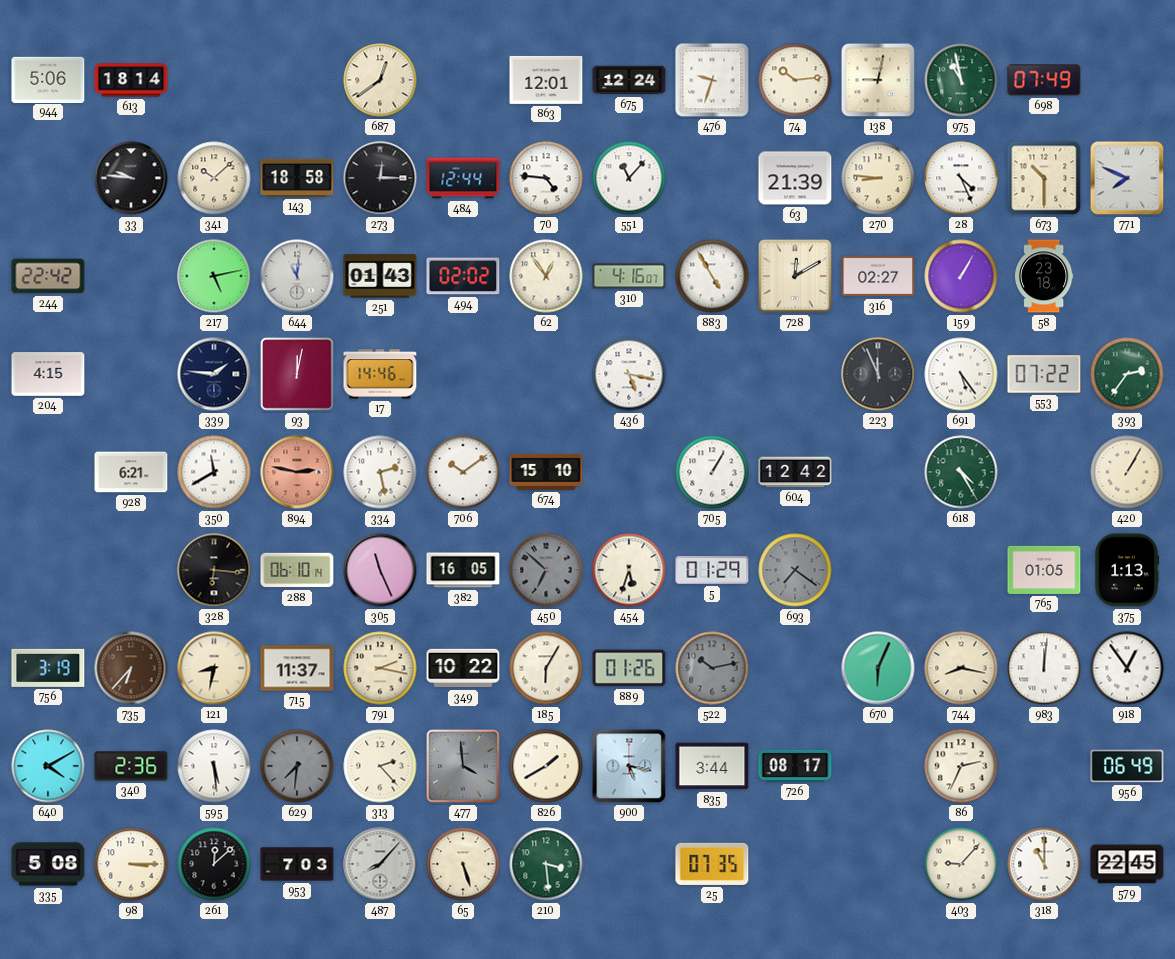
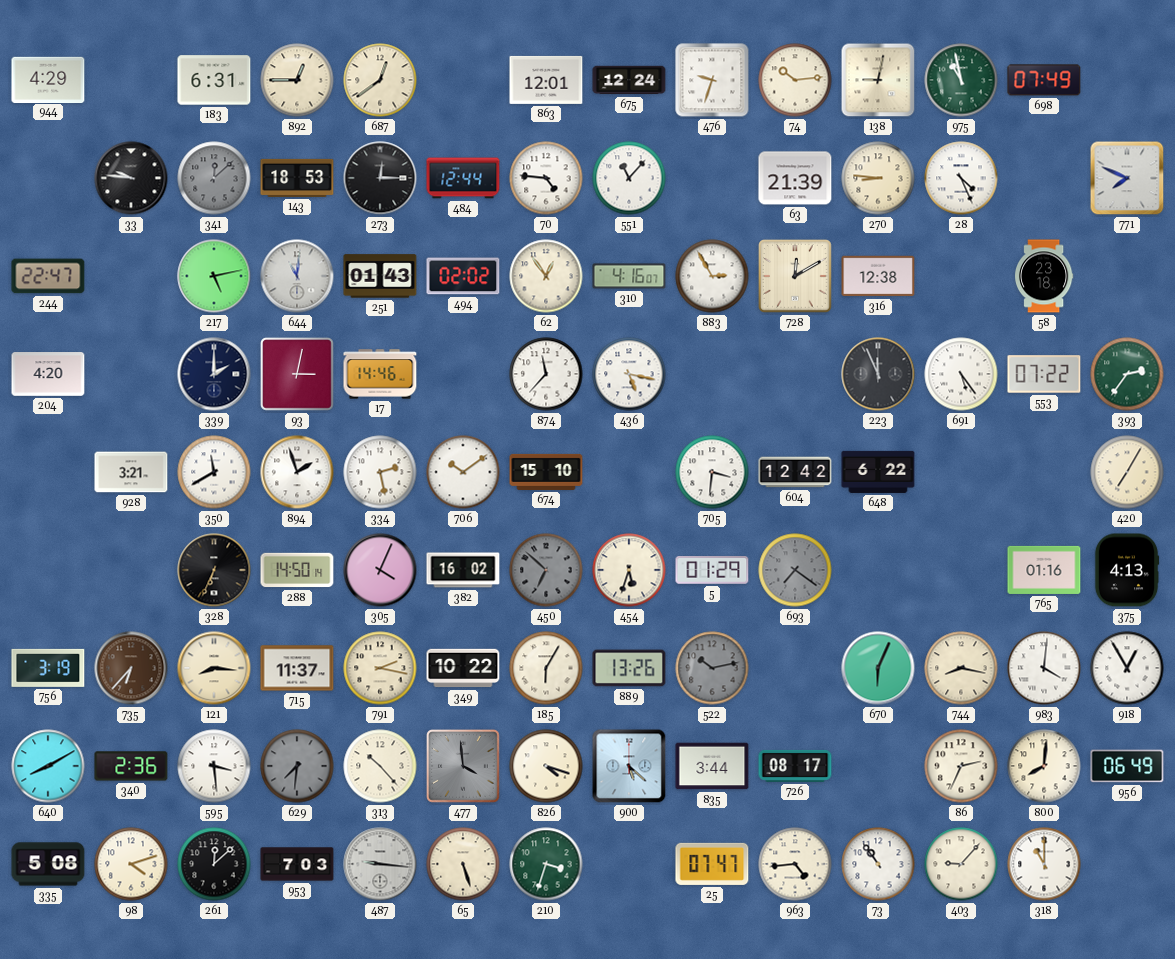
944: 5:06 -> 4:29
613: 18:14 -> none
183: none -> 6:31
892: none -> 12:45
341: 10:08 -> 12:08
341 dial: cream -> grey
143: 18:58 -> 18:53
673: 10:30 -> none
244: 22:42 -> 22:47
883: 4:55 -> 2:55
316: 02:27 -> 12:38
159: 1:05 -> none
204: 4:15 -> 4:20
339: 1:46 -> 2:00
93: 12:02 -> 3:02
874: none -> 11:37
928: 6:21 -> 3:21
894: 2:47 -> 1:57
894 dial: salmon -> white
705: 1:05 -> 3:31
648: none -> 6:22
618: 4:25 -> none
420: 1:05 -> 7:05
328: 6:16 -> 6:34
288: 06:10 -> 14:50
305: 11:26 -> 4:04
382: 16:05 -> 16:02
765: 01:05 -> 01:16
375: 1:13 -> 4:13
121: 8:32 -> 8:16
889: 01:26 -> 13:26
983: 12:01 -> 4:01
918: 12:54 -> 12:55
640: 4:10 -> 8:10
595: 5:29 -> 3:29
313: 2:23 -> 10:23
826: 1:40 -> 4:18
900: 5:17 -> 5:22
800: none -> 8:01
98: 3:15 -> 4:12
487: 8:07 -> 9:16
210: 3:29 -> 3:33
25: 07:35 -> 07:47
963: none -> 4:44
73: none -> 10:54
579: 22:45 -> none
